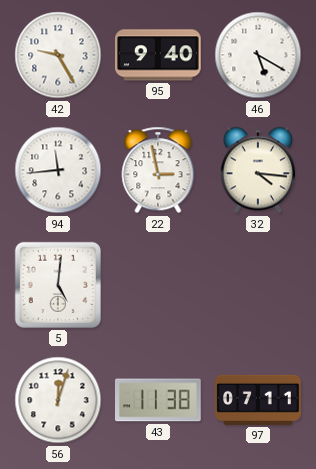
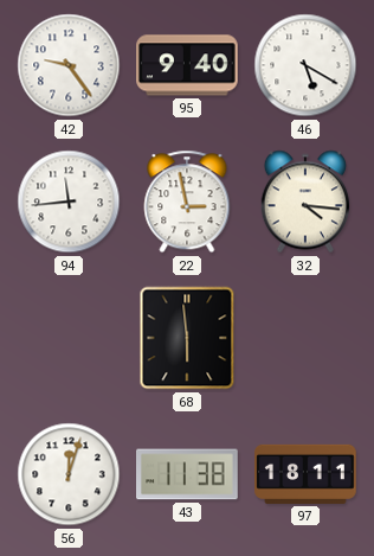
42: 9:25 -> 9:24
5: 5:01 -> none
68: none -> 5:59
97: 07:11 -> 18:11
